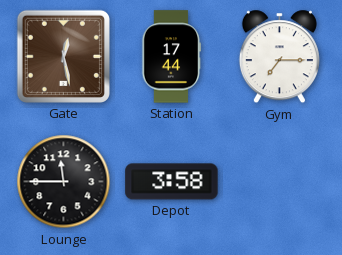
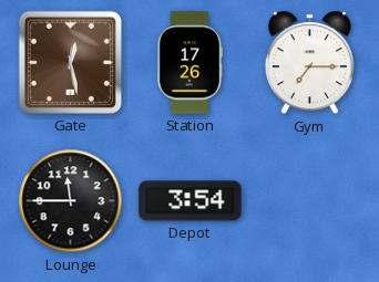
Station: 17:44 -> 17:26
Depot: 3:58 -> 3:54
